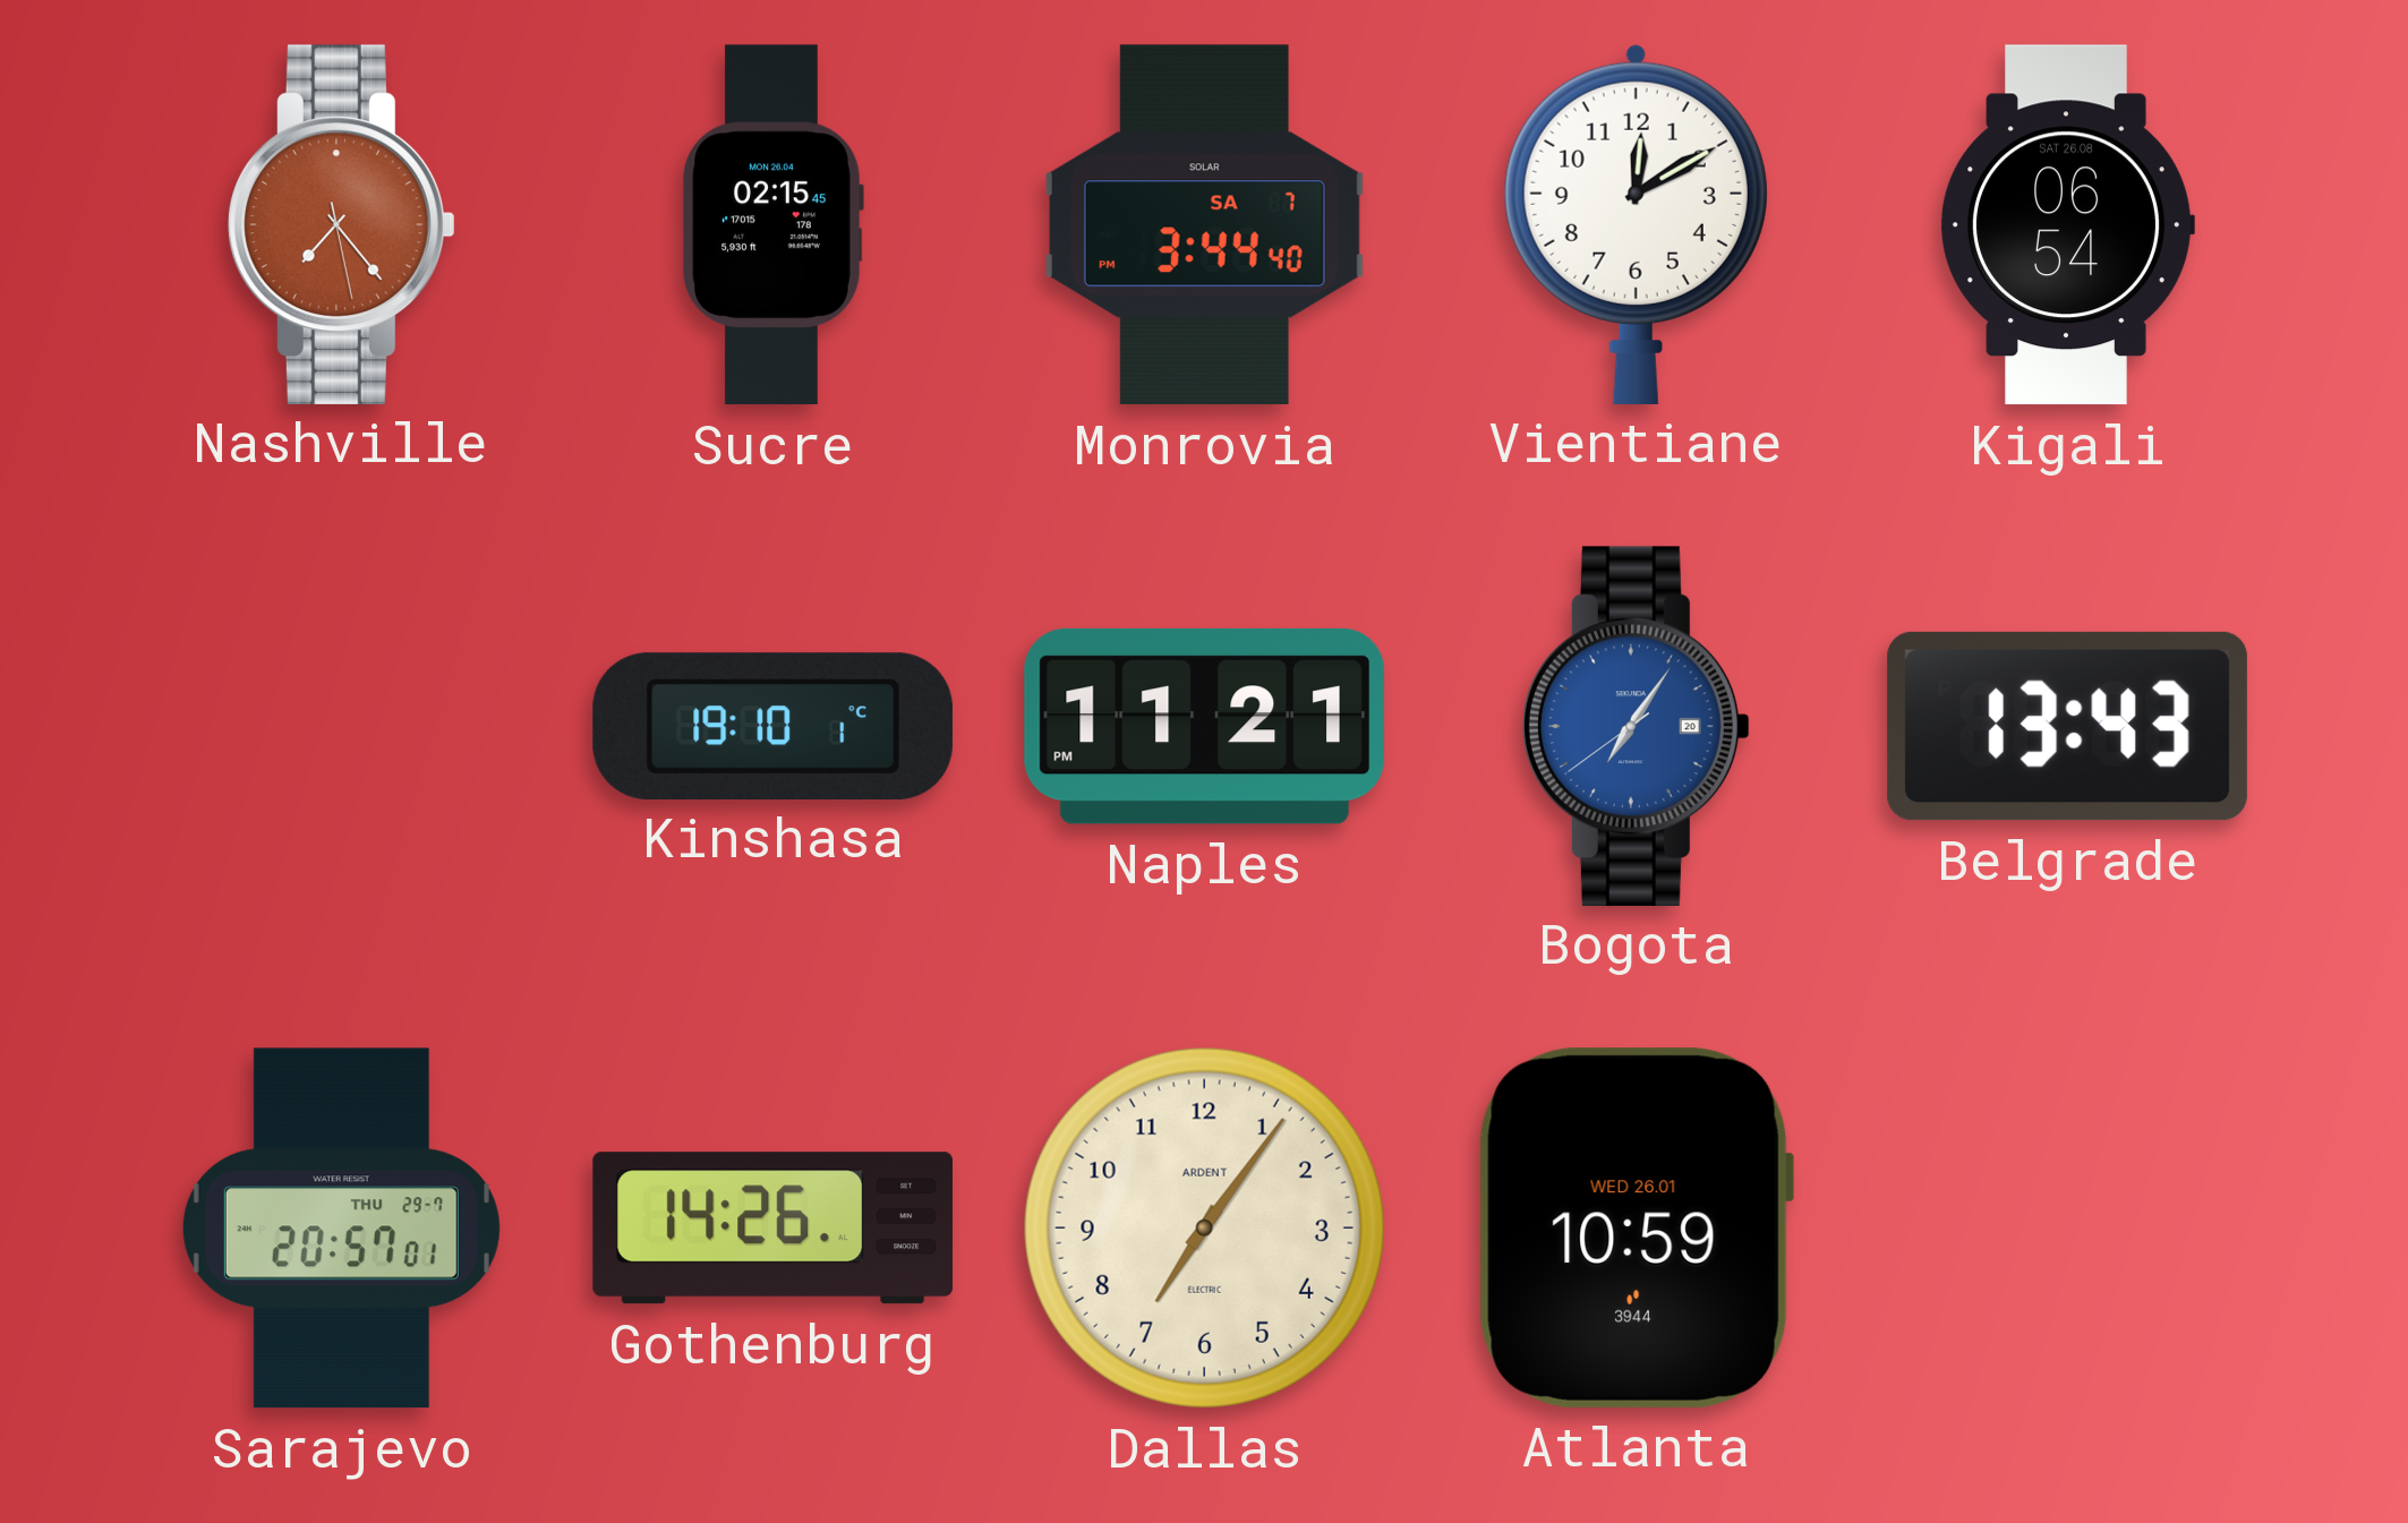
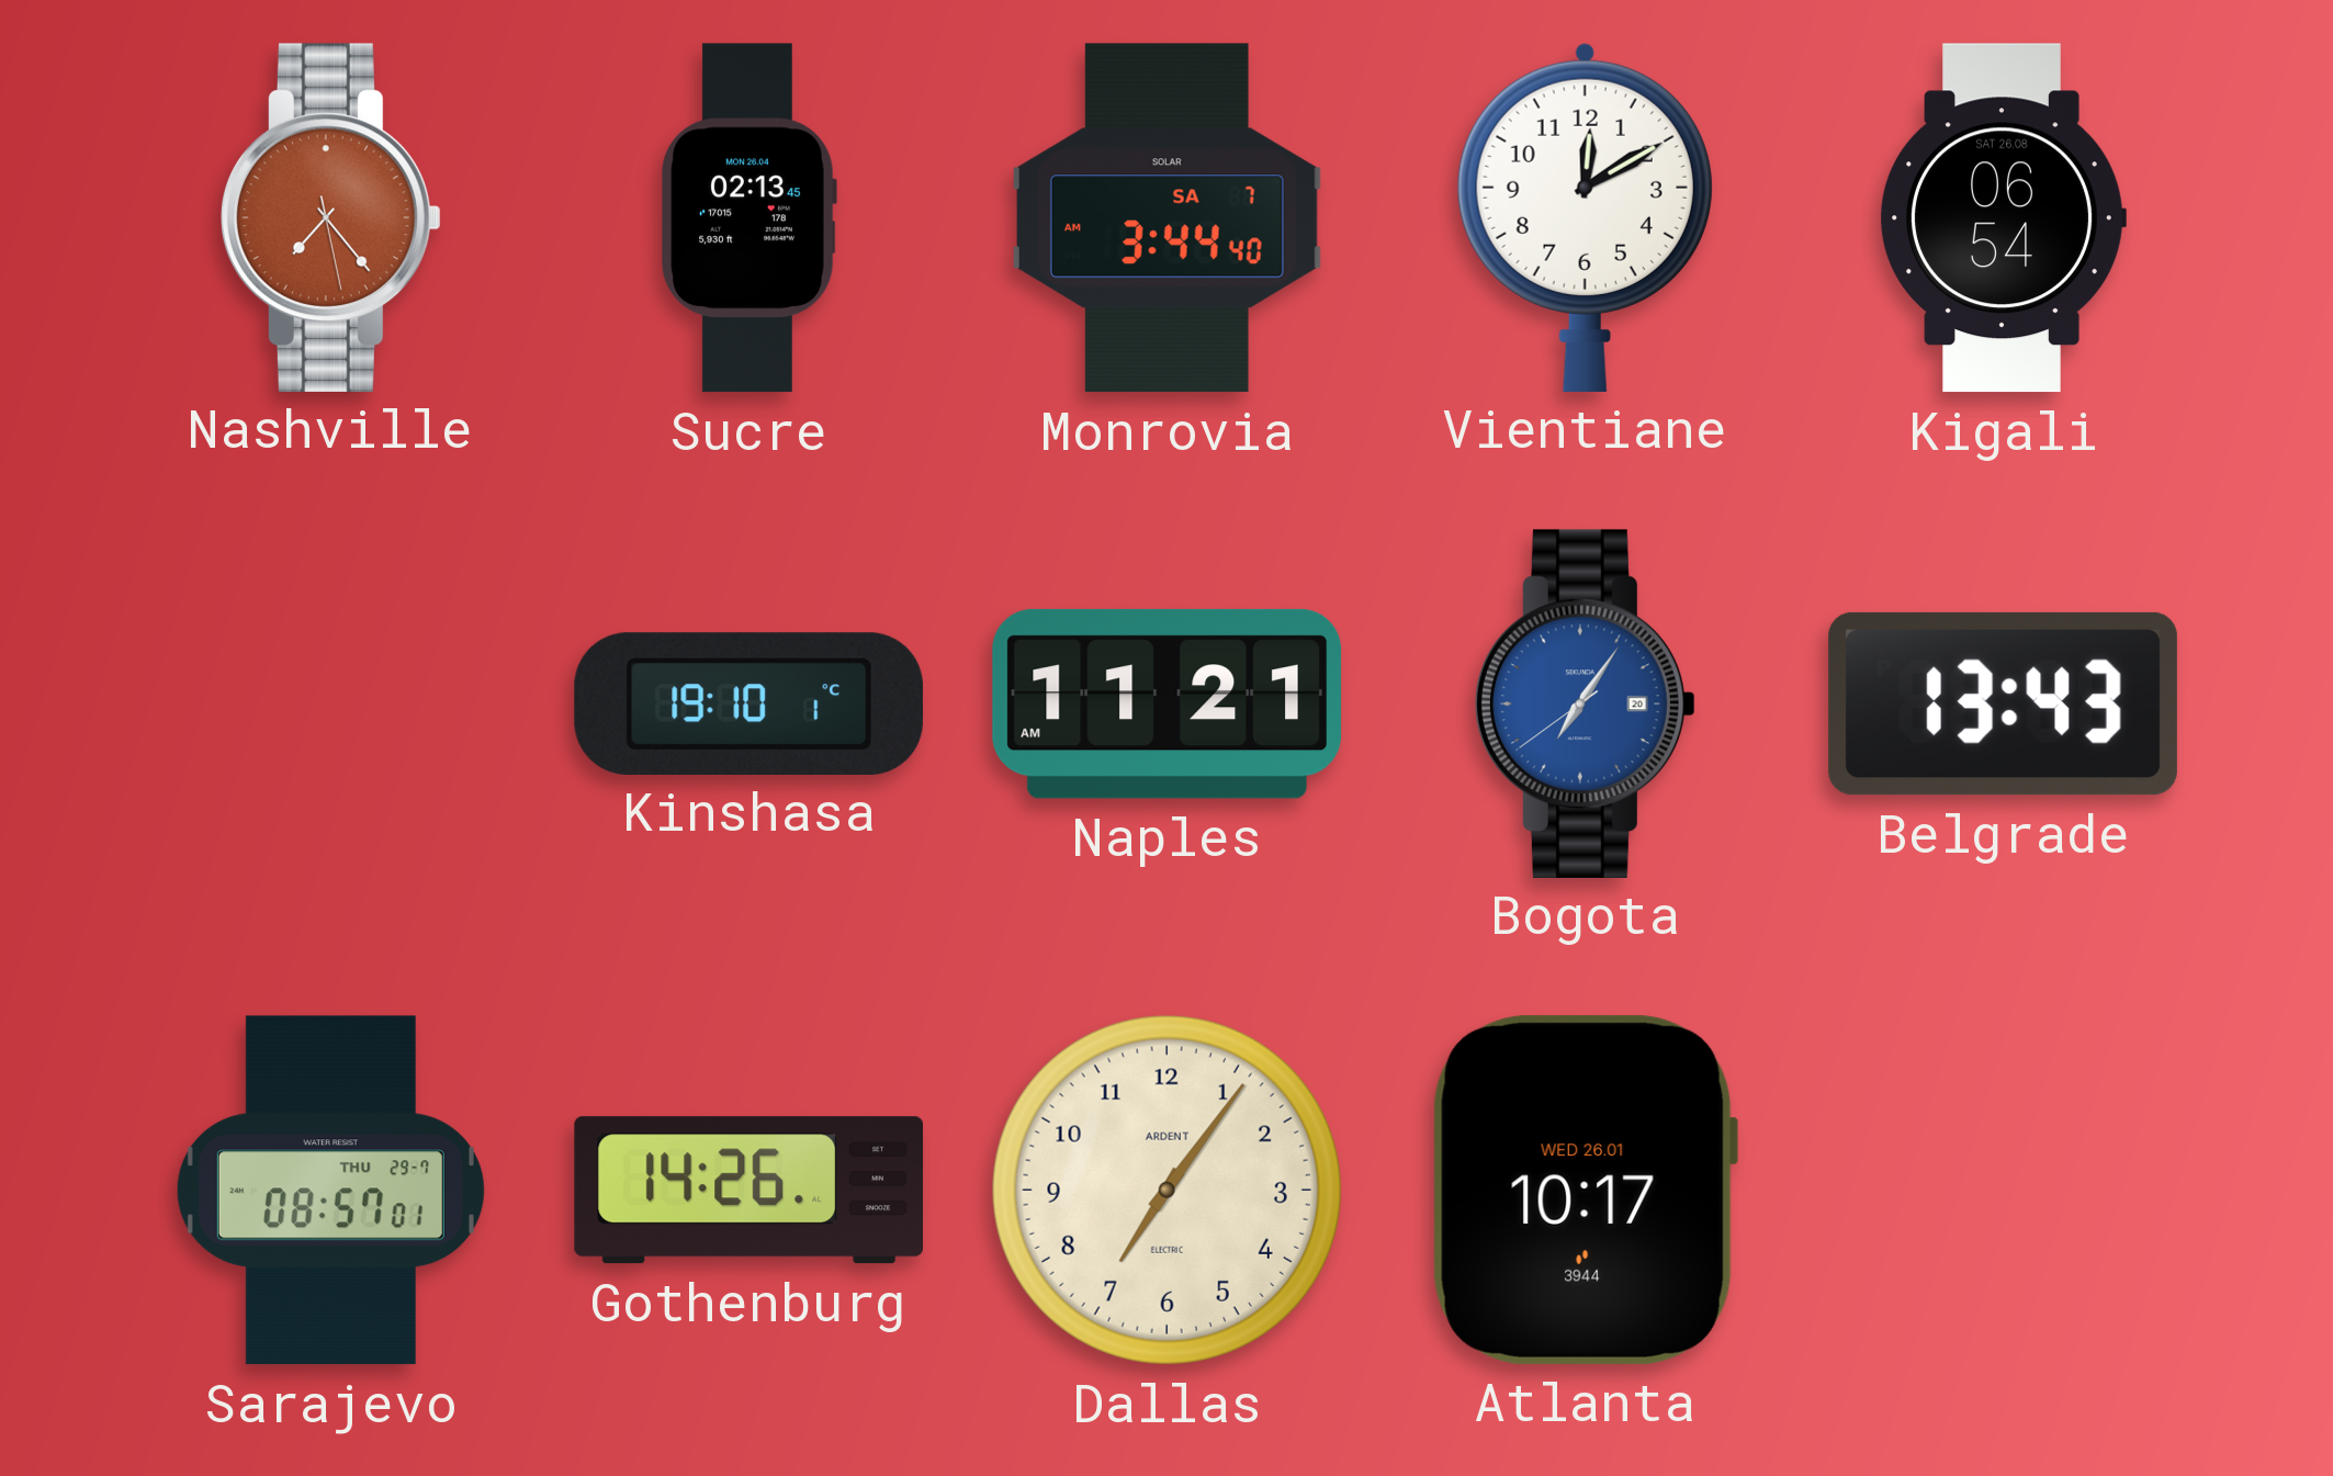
Sucre: 02:15 -> 02:13
Monrovia: 3:44:40 PM -> 3:44:40 AM
Naples: 11:21 PM -> 11:21 AM
Sarajevo: 20:57 -> 08:57
Atlanta: 10:59 -> 10:17
